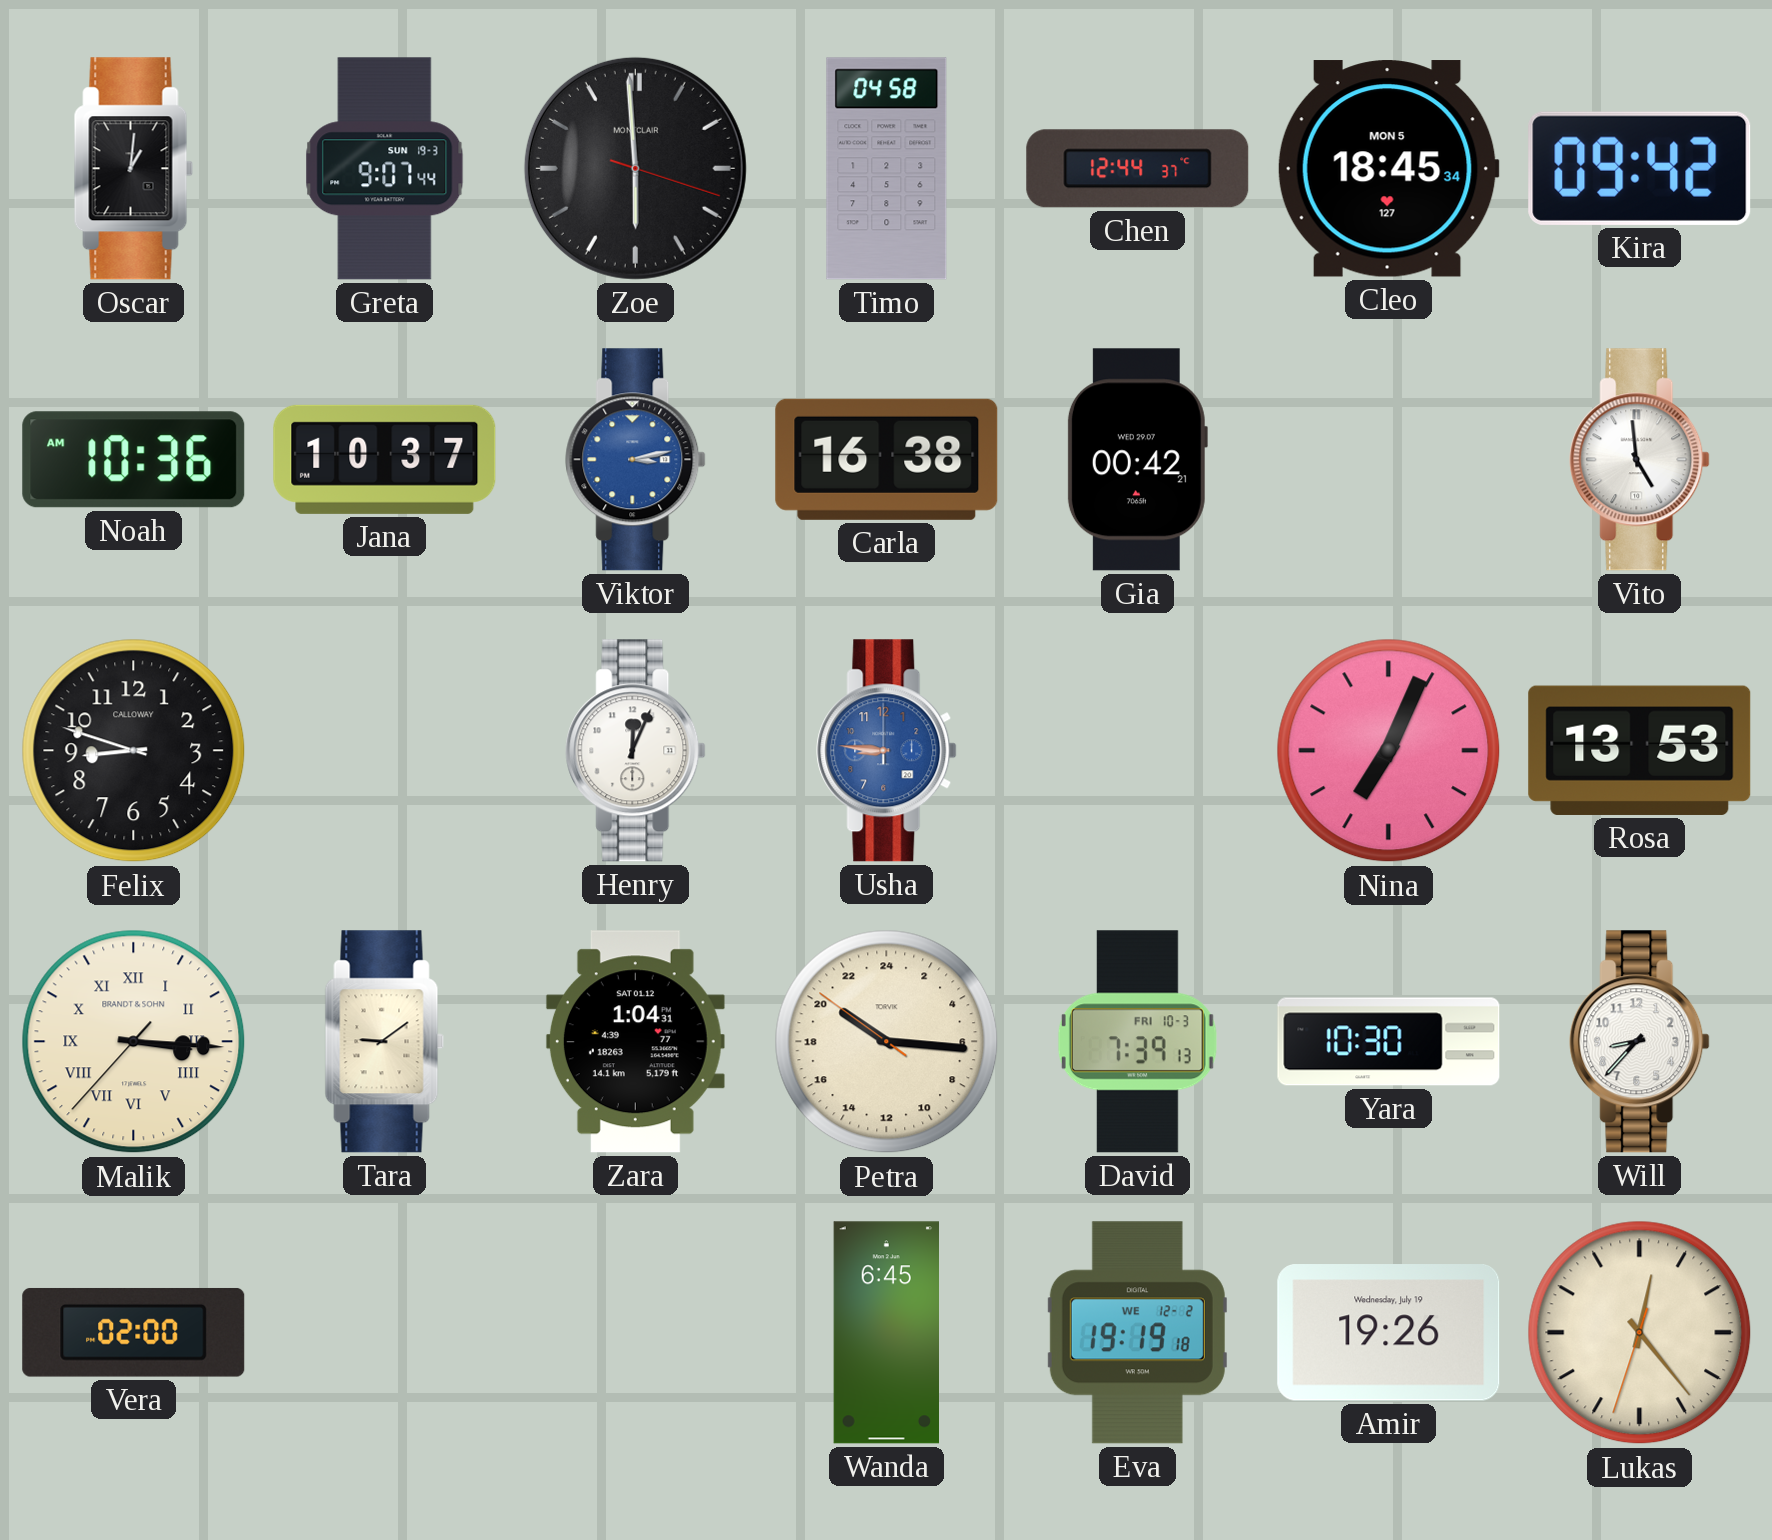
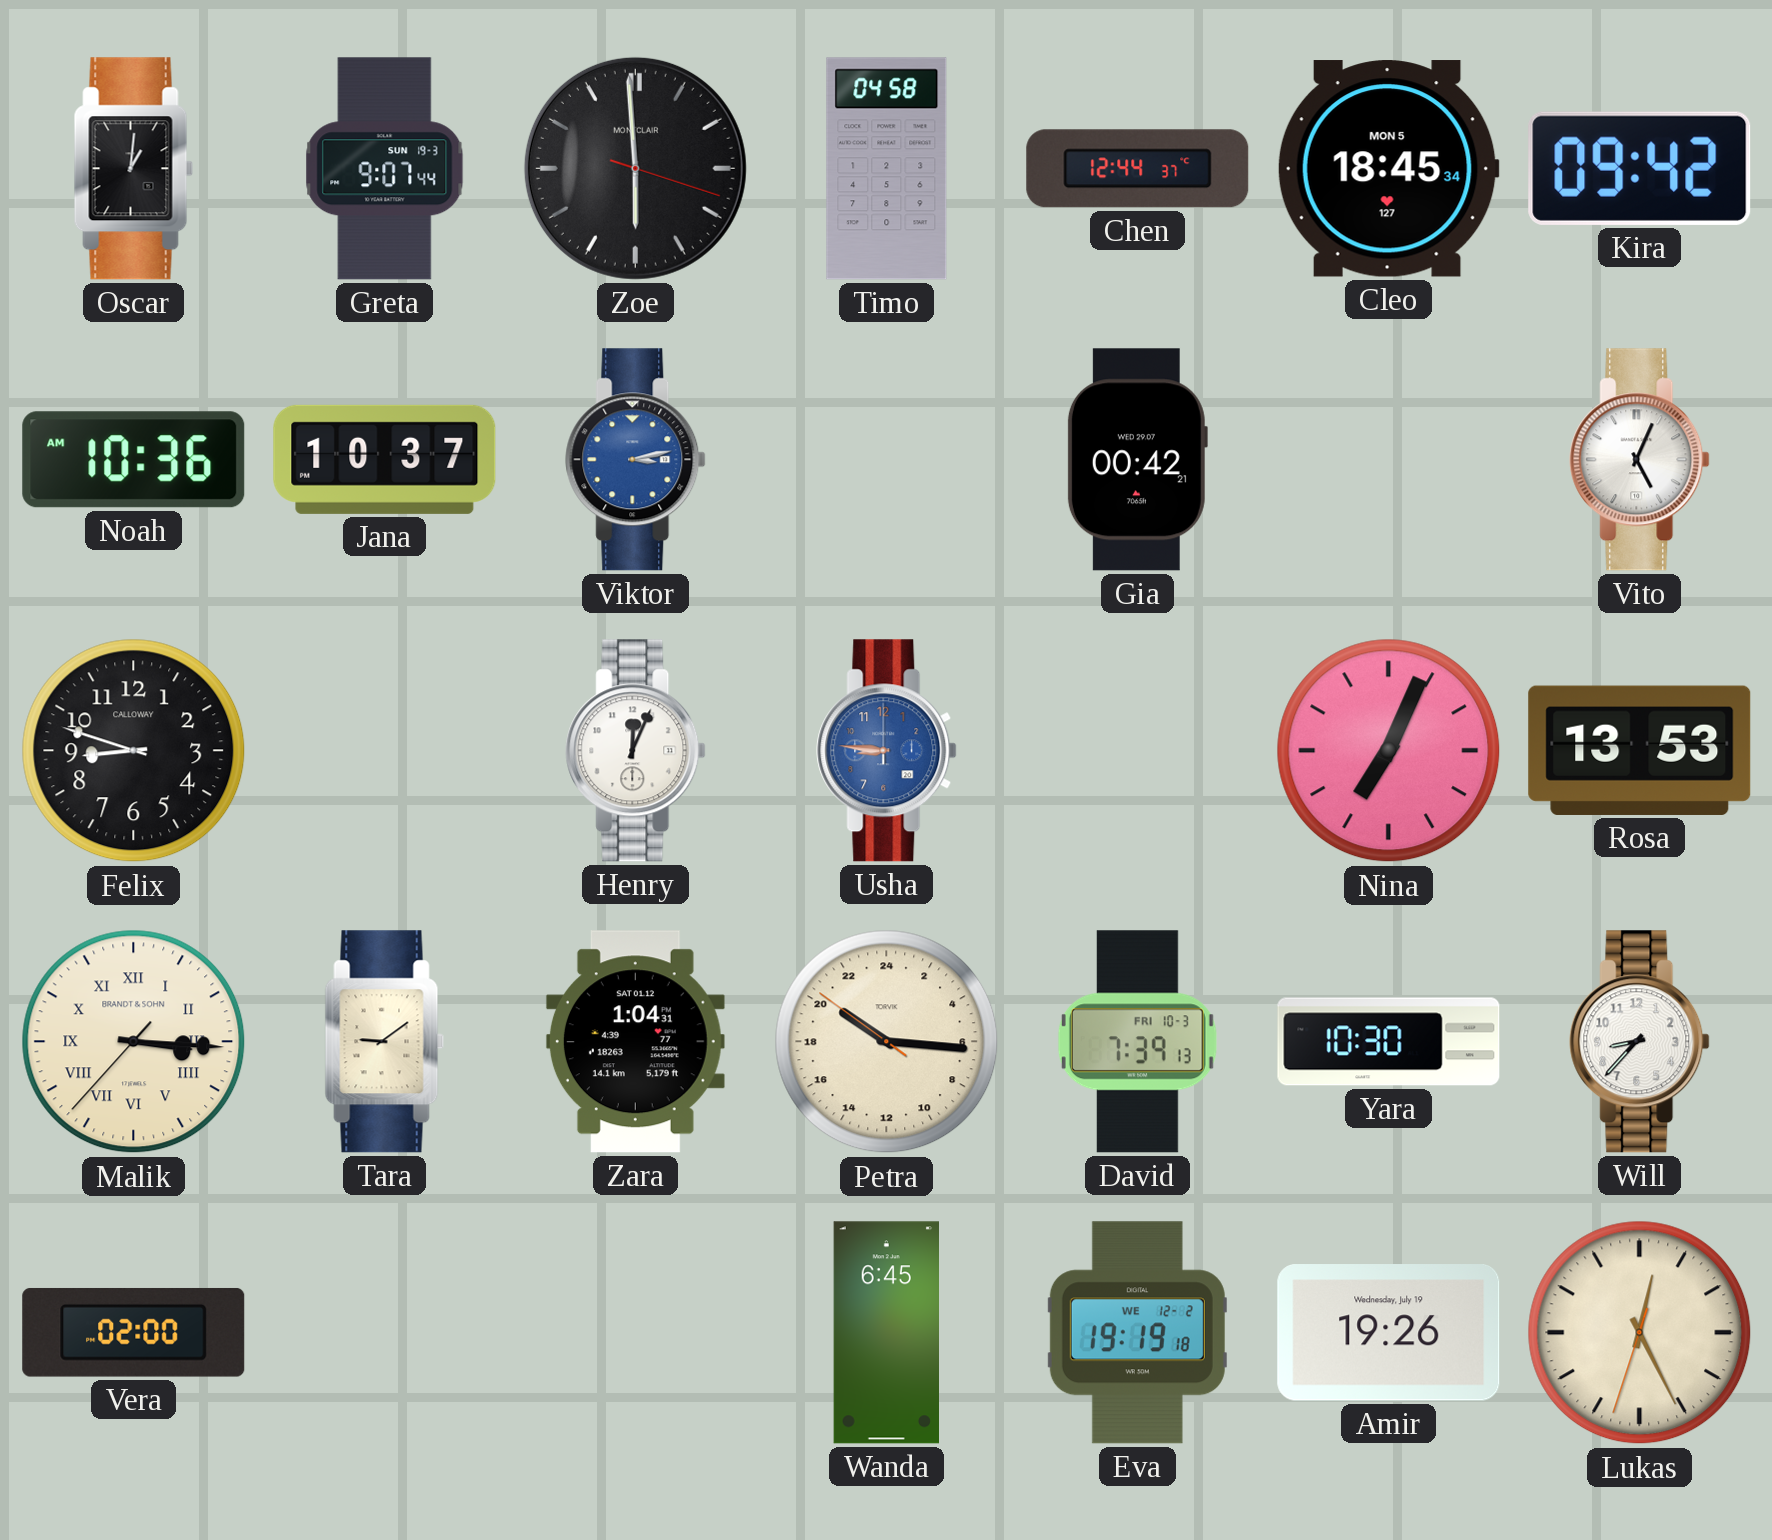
Carla: 16:38 -> none
Vito: 4:59 -> 5:04
Lukas: 12:23 -> 12:25
